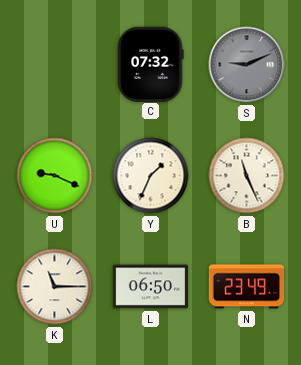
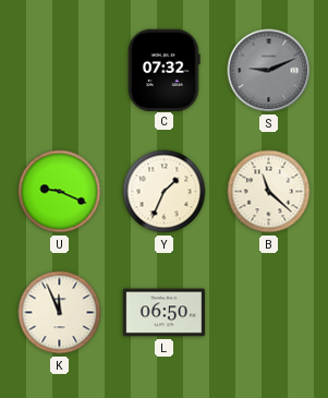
B: 11:26 -> 11:22
K: 11:15 -> 11:56
N: 23:49 -> none
